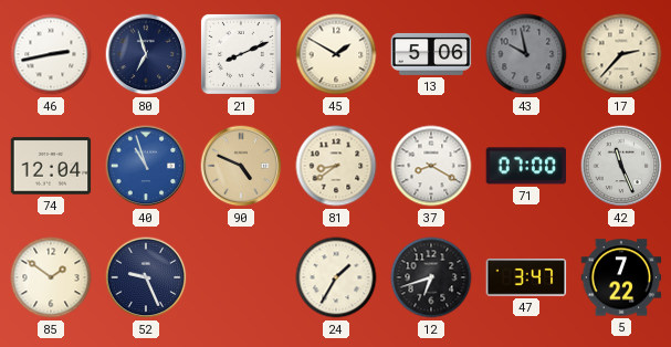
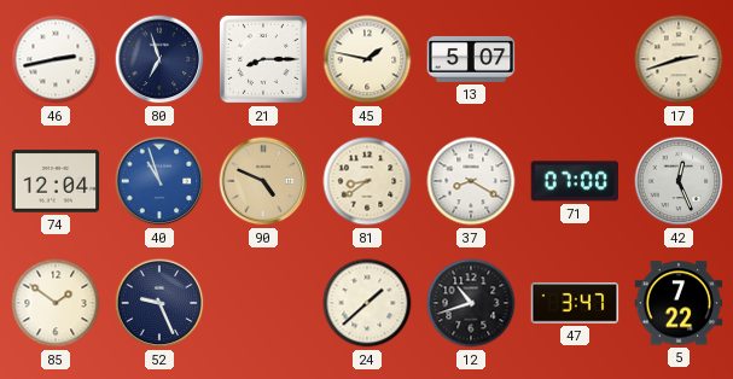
21: 8:11 -> 8:15
45: 1:50 -> 1:47
13: 5:06 -> 5:07
43: 9:58 -> none
17: 2:37 -> 2:42
42: 11:26 -> 12:26
24: 1:35 -> 1:38
12: 6:42 -> 10:42
